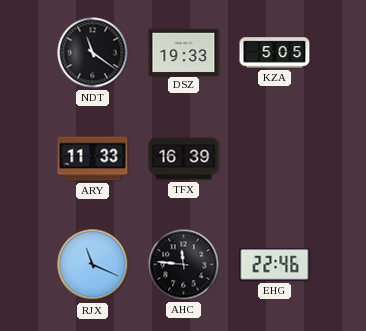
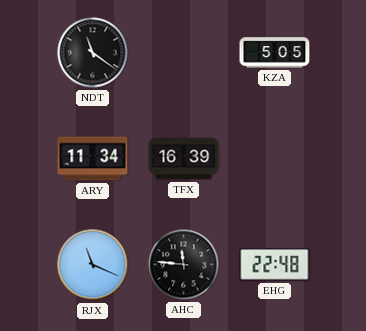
DSZ: 19:33 -> none
ARY: 11:33 -> 11:34
EHG: 22:46 -> 22:48
